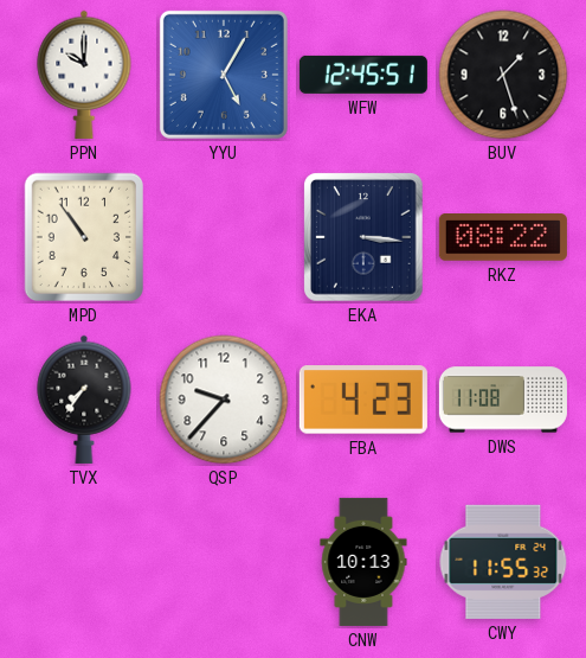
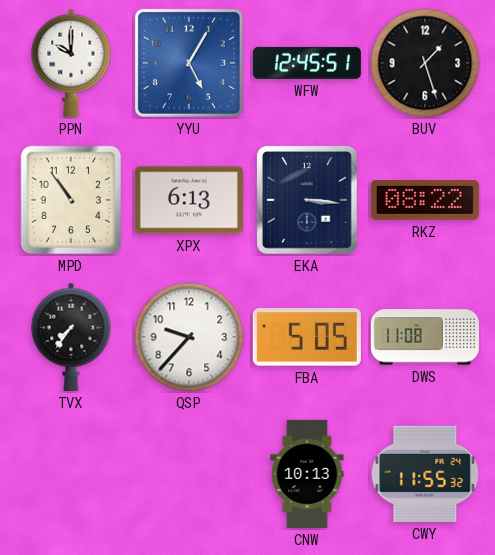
XPX: none -> 6:13
FBA: 4:23 -> 5:05
